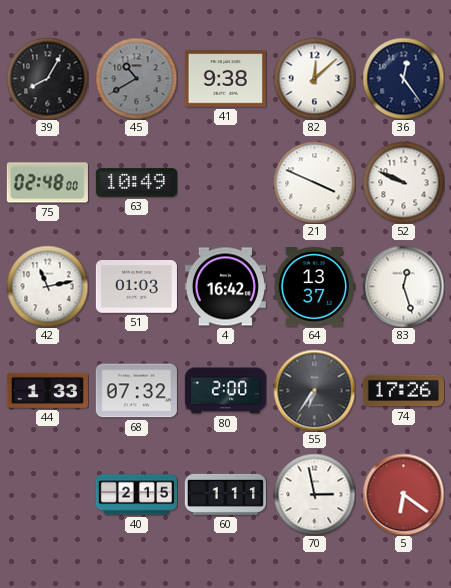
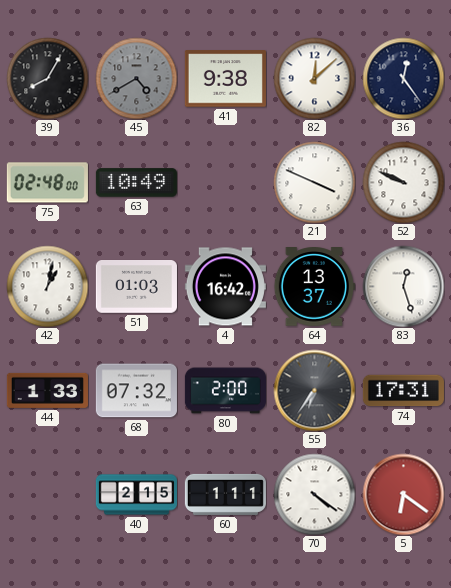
45: 10:40 -> 4:40
42: 11:13 -> 1:02
74: 17:26 -> 17:31
70: 2:58 -> 4:21
